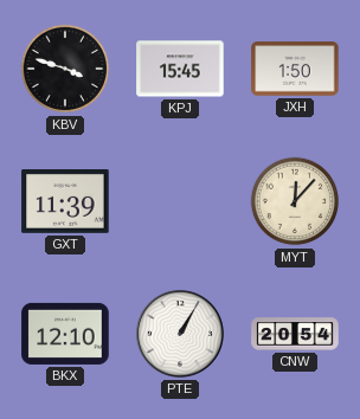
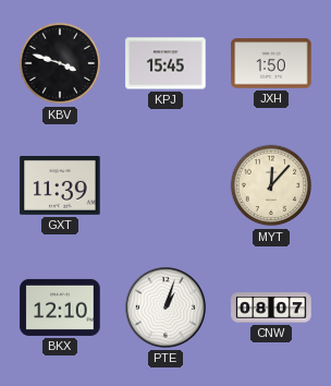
PTE: 1:05 -> 1:03
CNW: 20:54 -> 08:07
